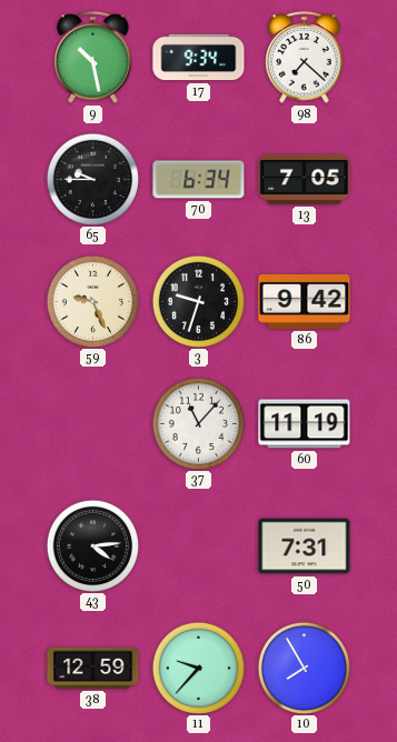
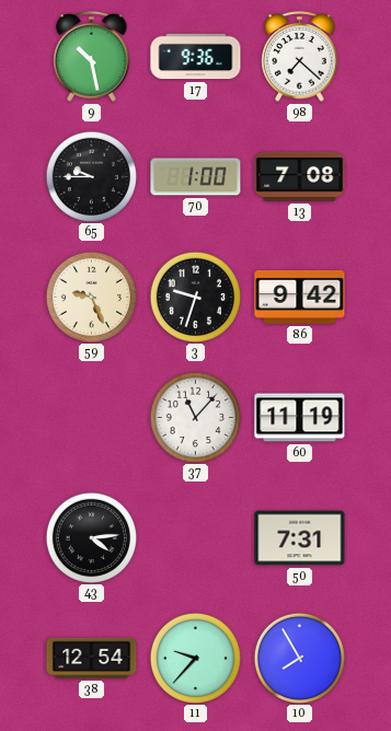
17: 9:34 -> 9:36
70: 6:34 -> 1:00
13: 7:05 -> 7:08
38: 12:59 -> 12:54
